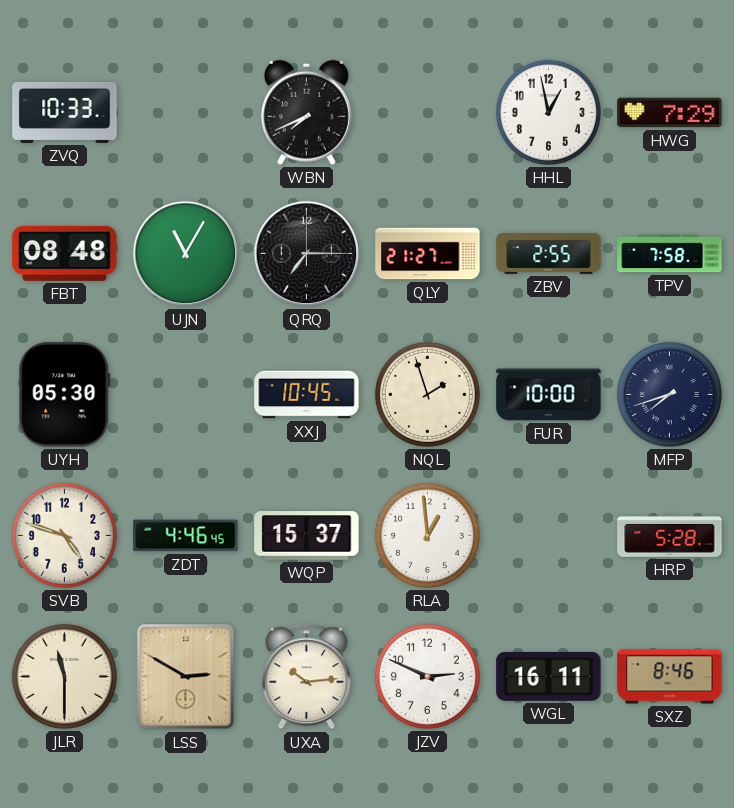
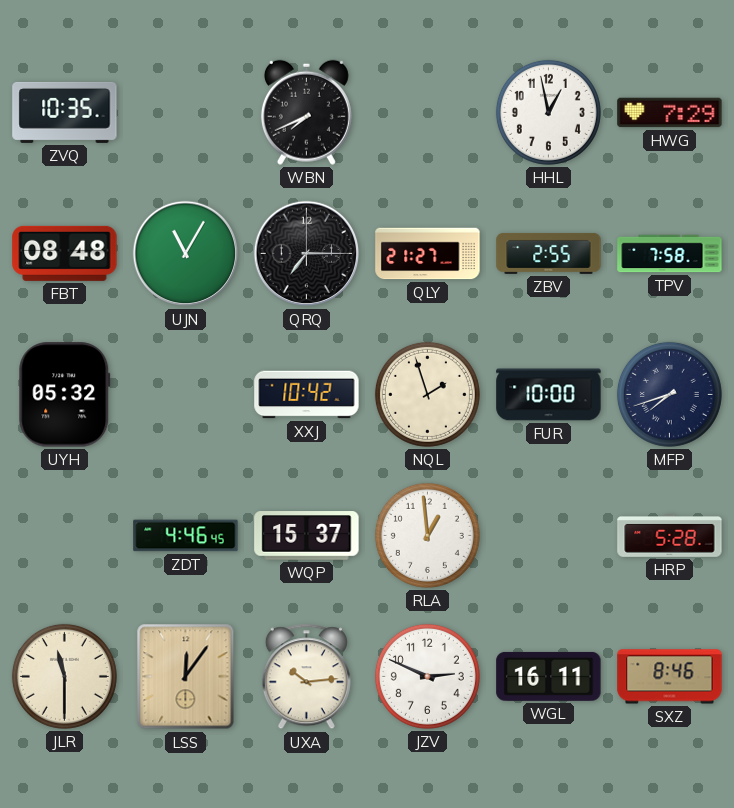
ZVQ: 10:33 -> 10:35
UYH: 05:30 -> 05:32
XXJ: 10:45 -> 10:42
SVB: 4:48 -> none
LSS: 2:50 -> 12:06
